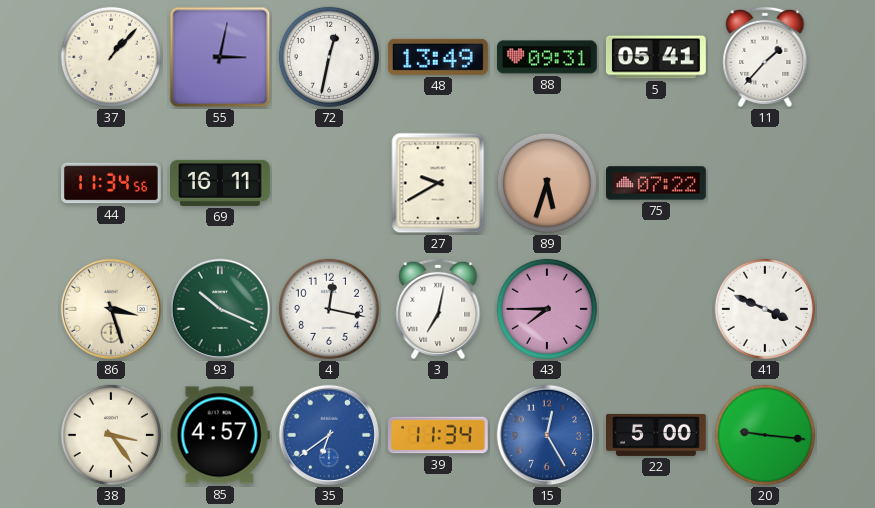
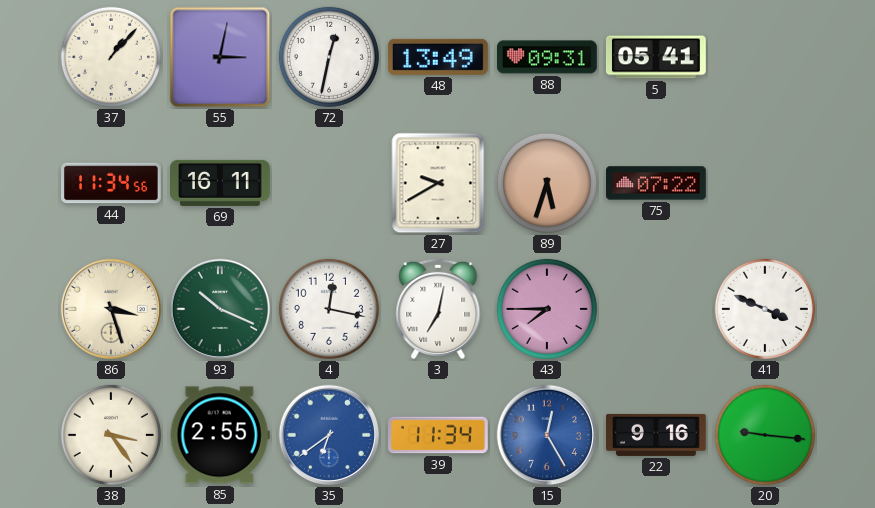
11: 1:37 -> none
85: 4:57 -> 2:55
22: 5:00 -> 9:16
